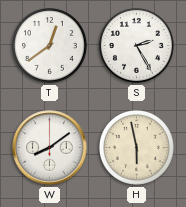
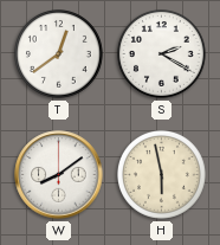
S: 2:25 -> 2:20
